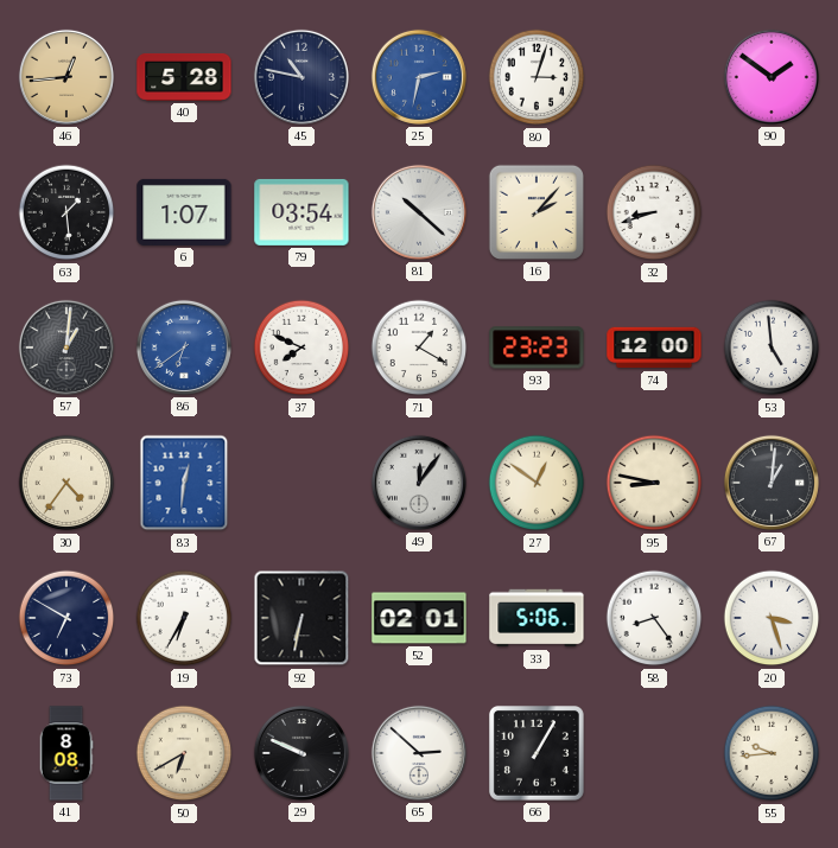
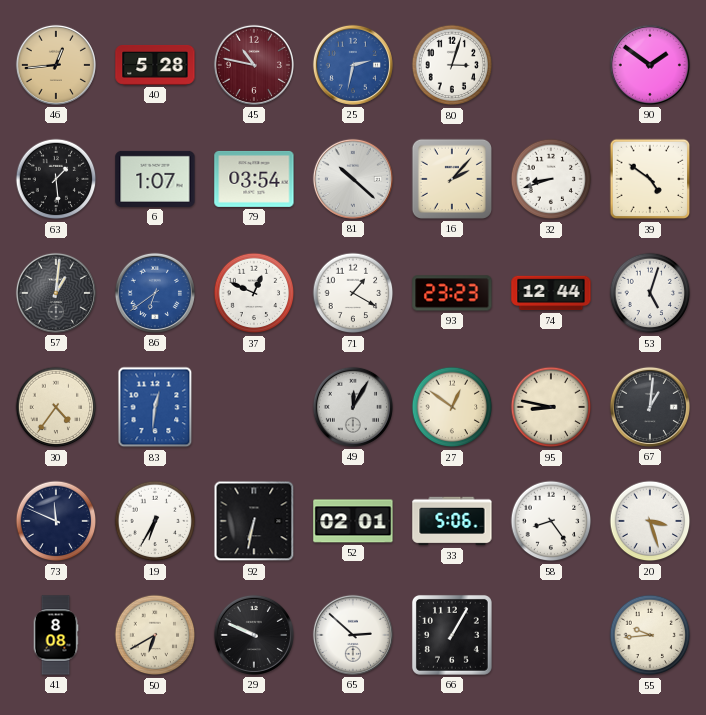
45 dial: navy -> burgundy
39: none -> 4:51
37: 7:49 -> 12:49
74: 12:00 -> 12:44
53: 4:59 -> 5:03
49: 12:06 -> 12:05
73: 6:50 -> 11:49
